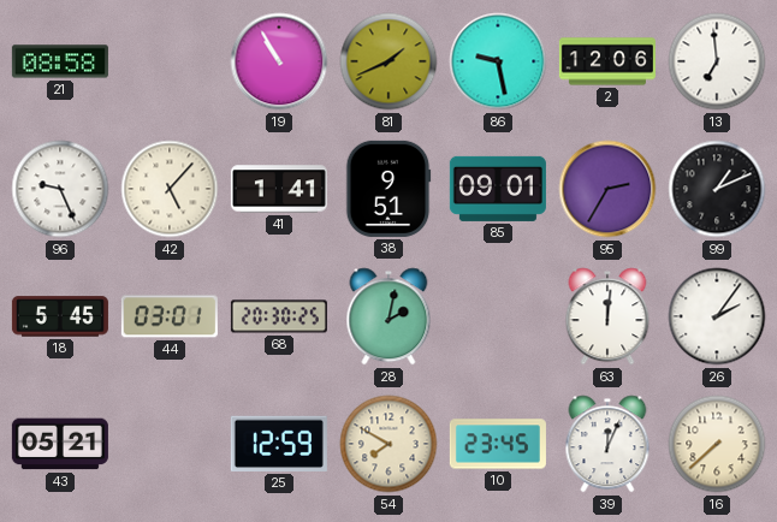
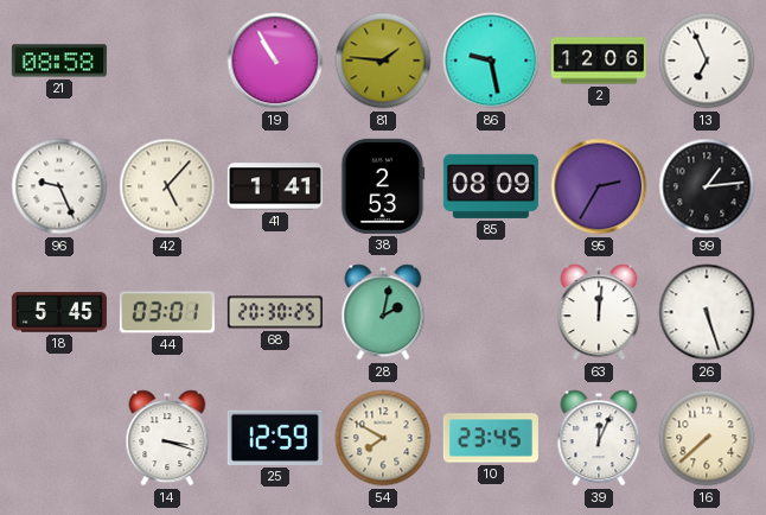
81: 1:41 -> 1:46
13: 6:59 -> 6:56
38: 9:51 -> 2:53
85: 09:01 -> 08:09
99: 1:11 -> 1:14
26: 2:06 -> 5:27
43: 05:21 -> none
14: none -> 3:18
